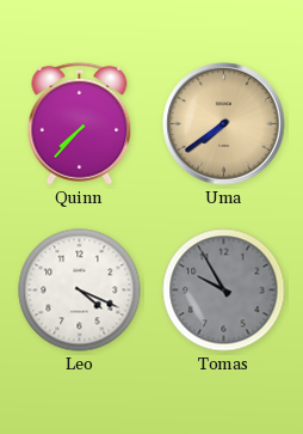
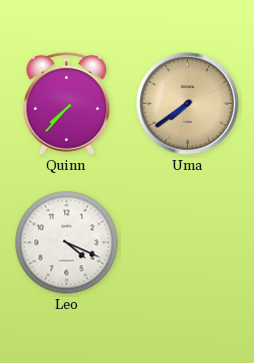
Tomas: 9:55 -> none
